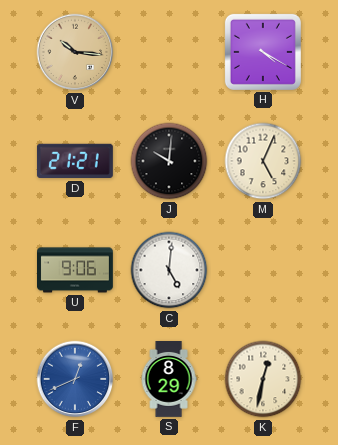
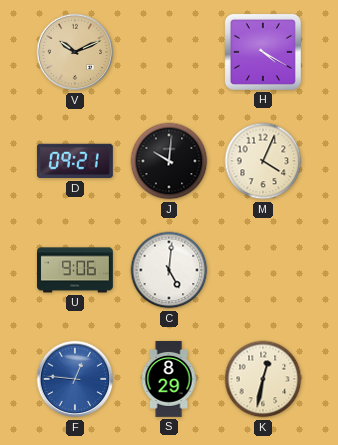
V: 10:16 -> 10:11
D: 21:21 -> 09:21
M: 5:04 -> 4:04
F: 12:41 -> 12:46
